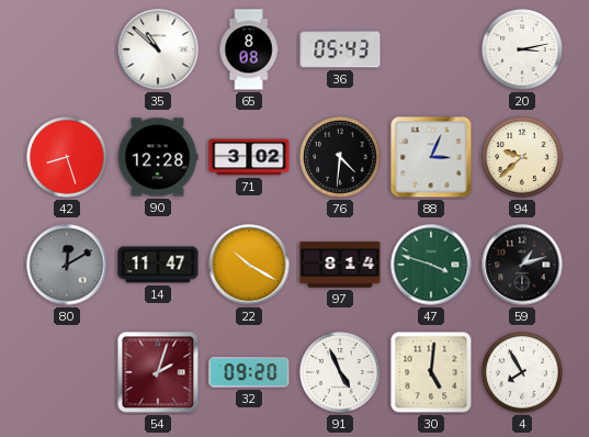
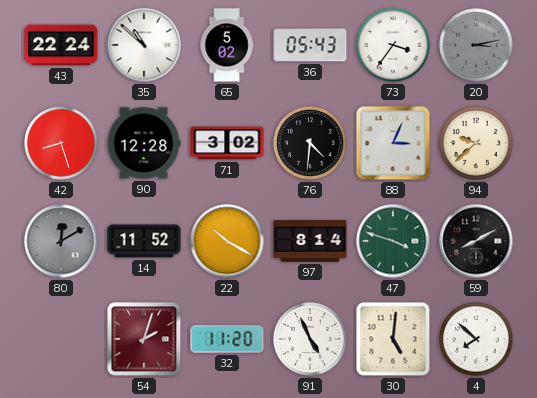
43: none -> 22:24
65: 8:08 -> 5:02
73: none -> 3:36
20 dial: white -> grey
14: 11:47 -> 11:52
59: 1:12 -> 8:10
32: 09:20 -> 11:20
4: 7:55 -> 7:52
